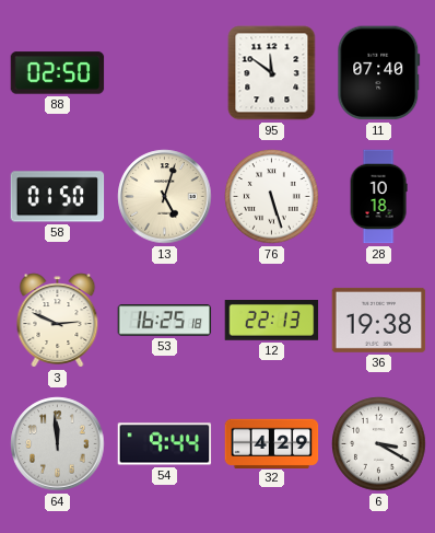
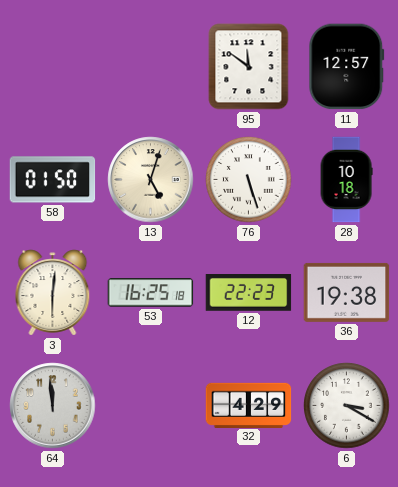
88: 02:50 -> none
11: 07:40 -> 12:57
3: 2:49 -> 6:01
12: 22:13 -> 22:23
54: 9:44 -> none
